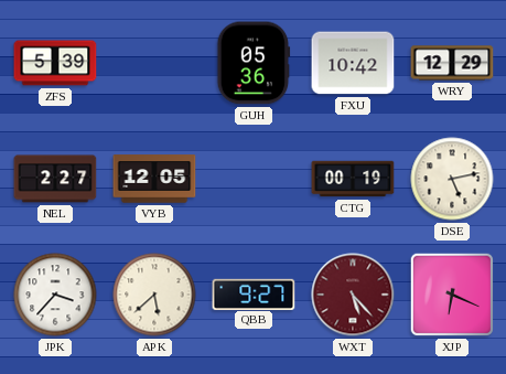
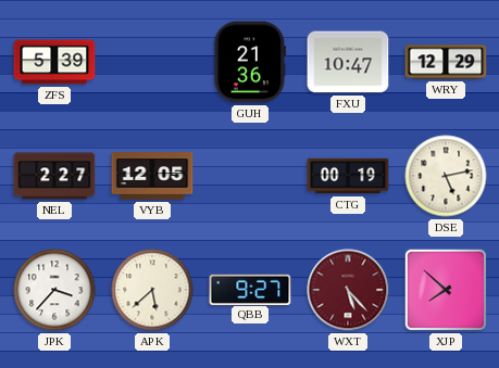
GUH: 05:36 -> 21:36
FXU: 10:42 -> 10:47
XJP: 6:19 -> 7:52
